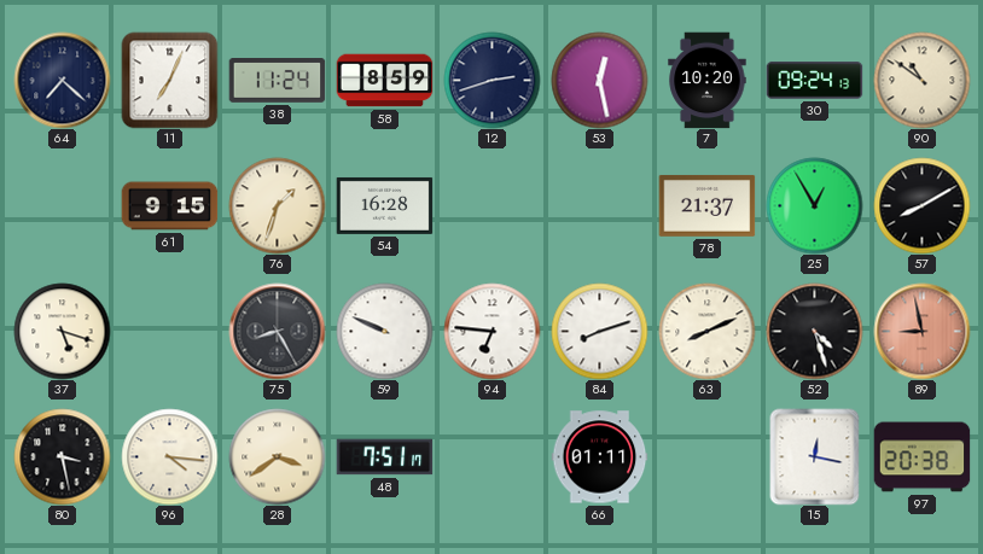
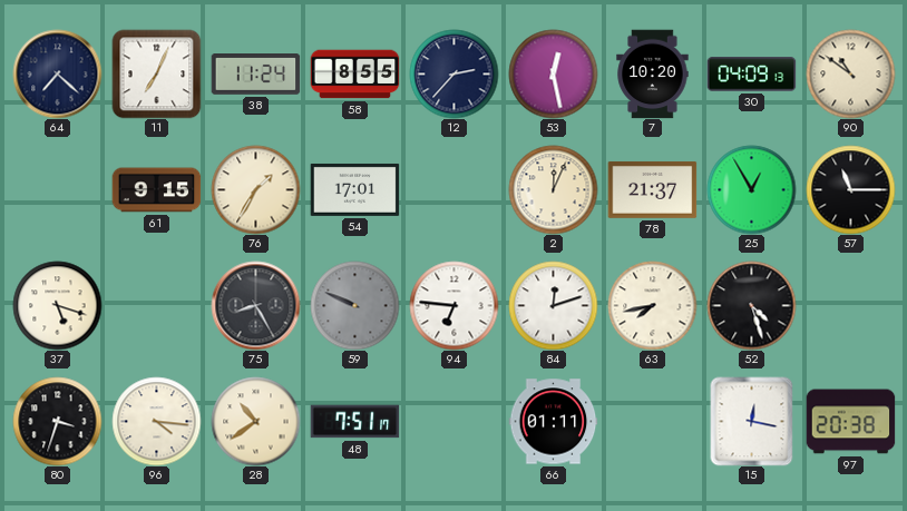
58: 8:59 -> 8:55
12: 2:42 -> 2:37
30: 09:24 -> 04:09
76: 1:33 -> 1:35
54: 16:28 -> 17:01
2: none -> 12:04
57: 8:10 -> 11:15
59 dial: white -> grey
84: 8:12 -> 12:12
63: 8:11 -> 7:43
89: 8:58 -> none
80: 3:28 -> 3:33
28: 3:39 -> 10:39
